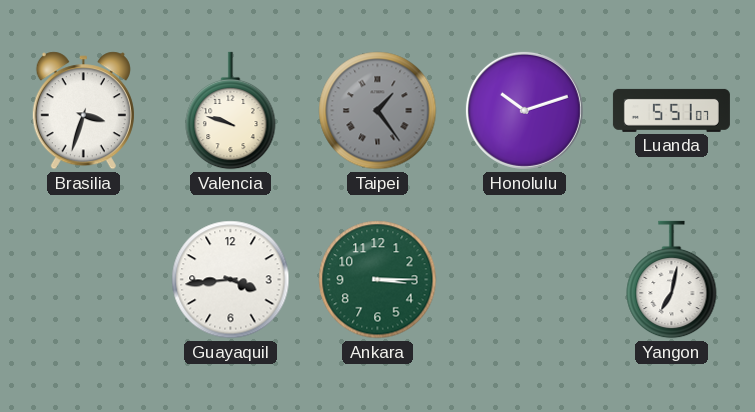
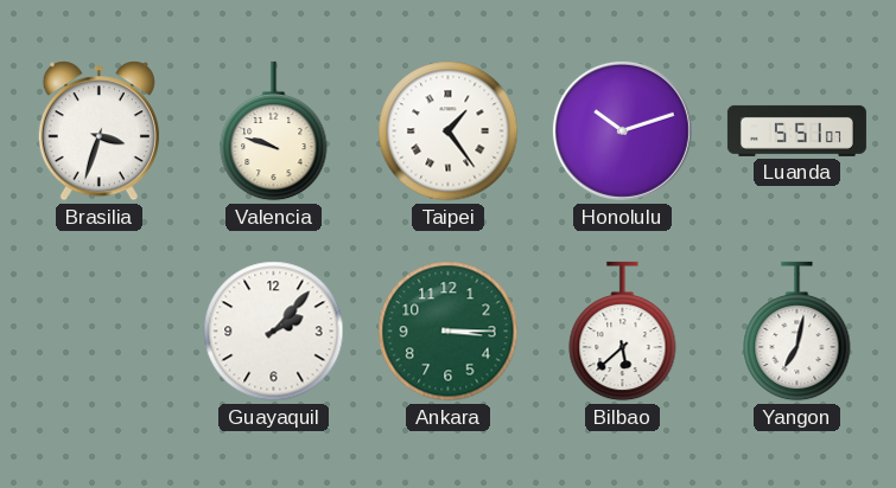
Taipei dial: grey -> white
Guayaquil: 3:44 -> 2:07
Bilbao: none -> 5:38
